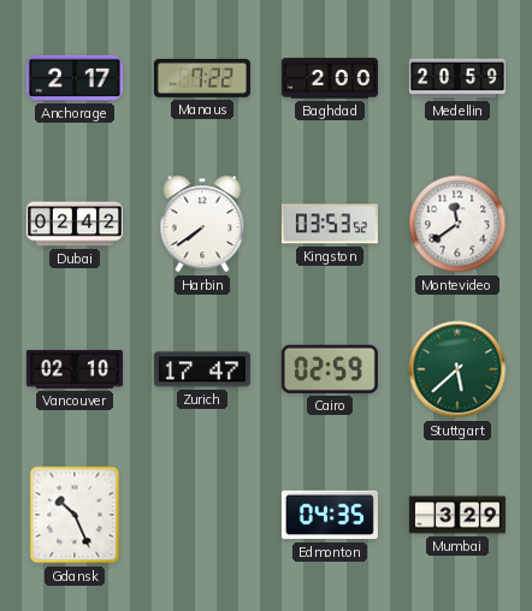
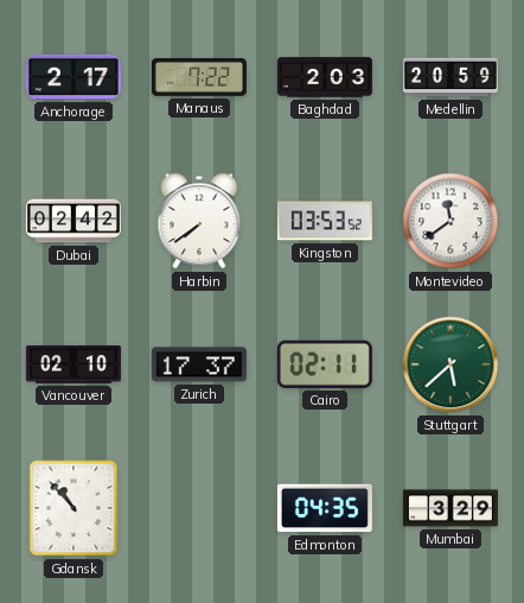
Baghdad: 2:00 -> 2:03
Zurich: 17:47 -> 17:37
Cairo: 02:59 -> 02:11
Gdansk: 10:26 -> 10:53
